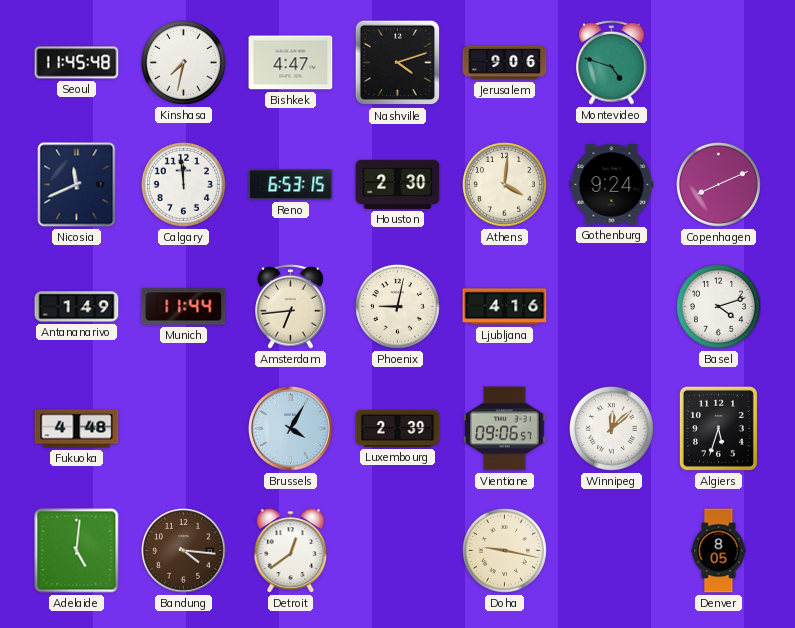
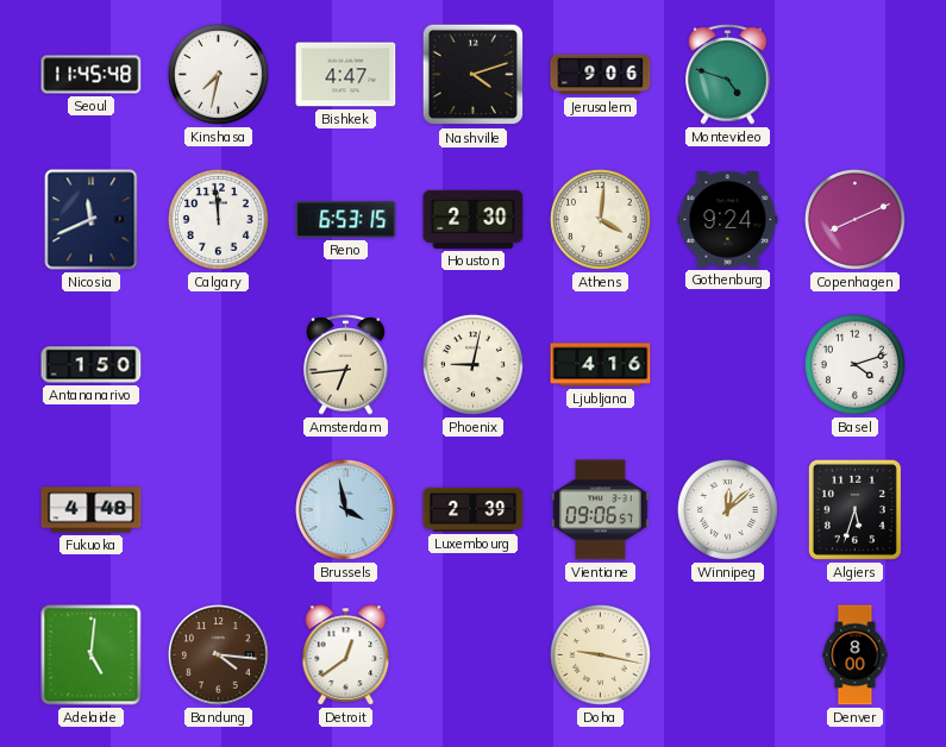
Antananarivo: 1:49 -> 1:50
Munich: 11:44 -> none
Brussels: 4:05 -> 3:58
Denver: 8:05 -> 8:00
